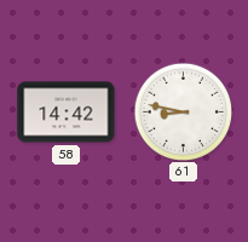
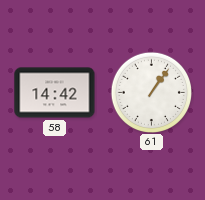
61: 8:47 -> 1:06
